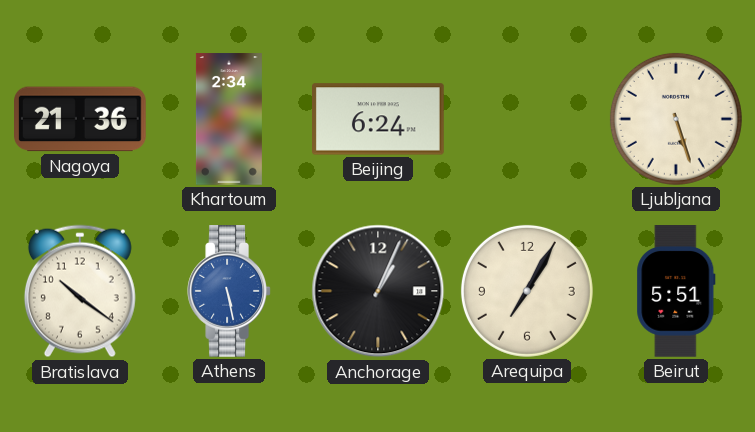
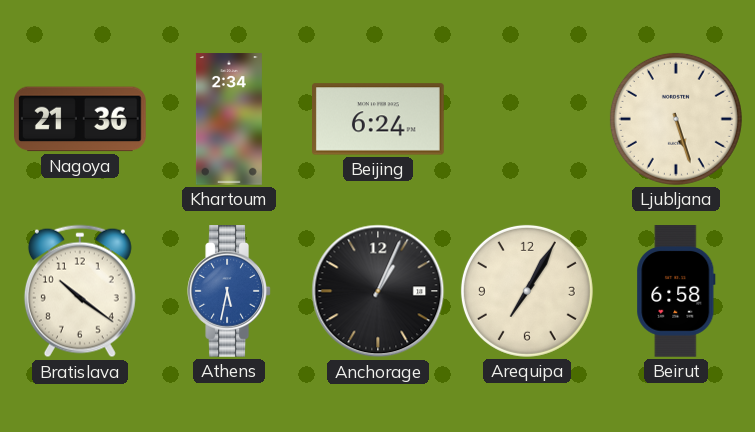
Athens: 5:28 -> 5:32
Beirut: 5:51 -> 6:58
